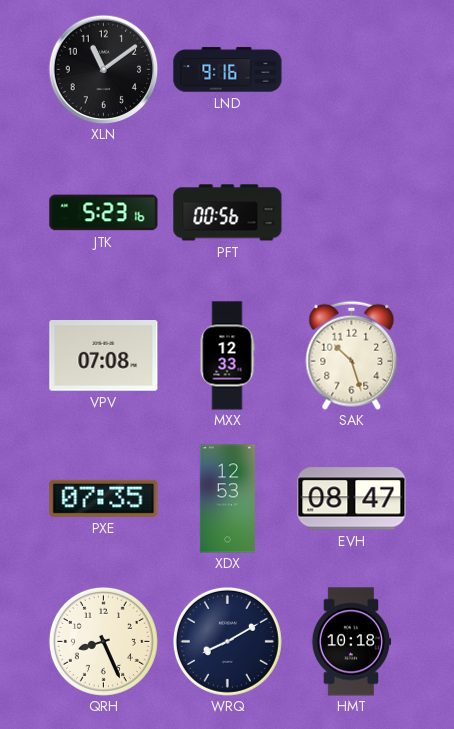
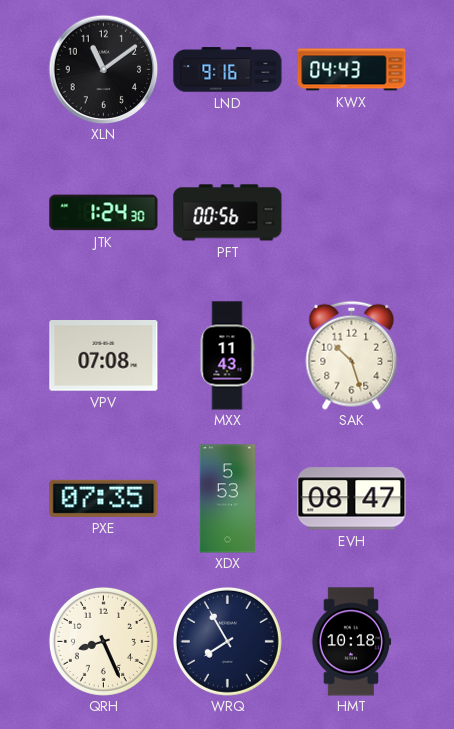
KWX: none -> 04:43
JTK: 5:23 -> 1:24
MXX: 12:33 -> 11:43
XDX: 12:53 -> 5:53
WRQ: 8:10 -> 7:55
